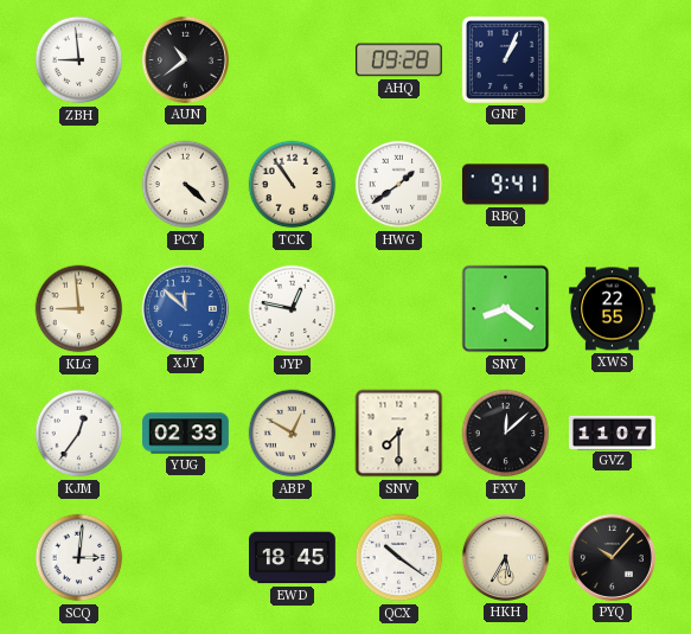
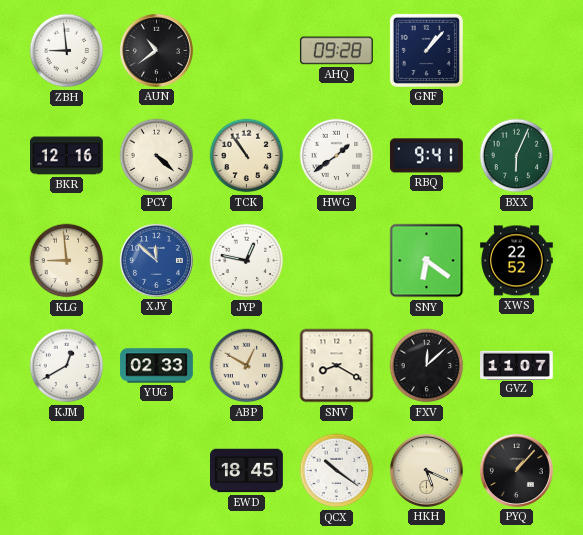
GNF: 1:04 -> 1:07
BKR: none -> 12:16
BXX: none -> 6:04
SNY: 8:21 -> 6:21
XWS: 22:55 -> 22:52
KJM: 12:36 -> 12:40
SNV: 7:30 -> 8:20
SCQ: 3:01 -> none
HKH: 5:35 -> 5:19
PYQ: 10:07 -> 1:07
